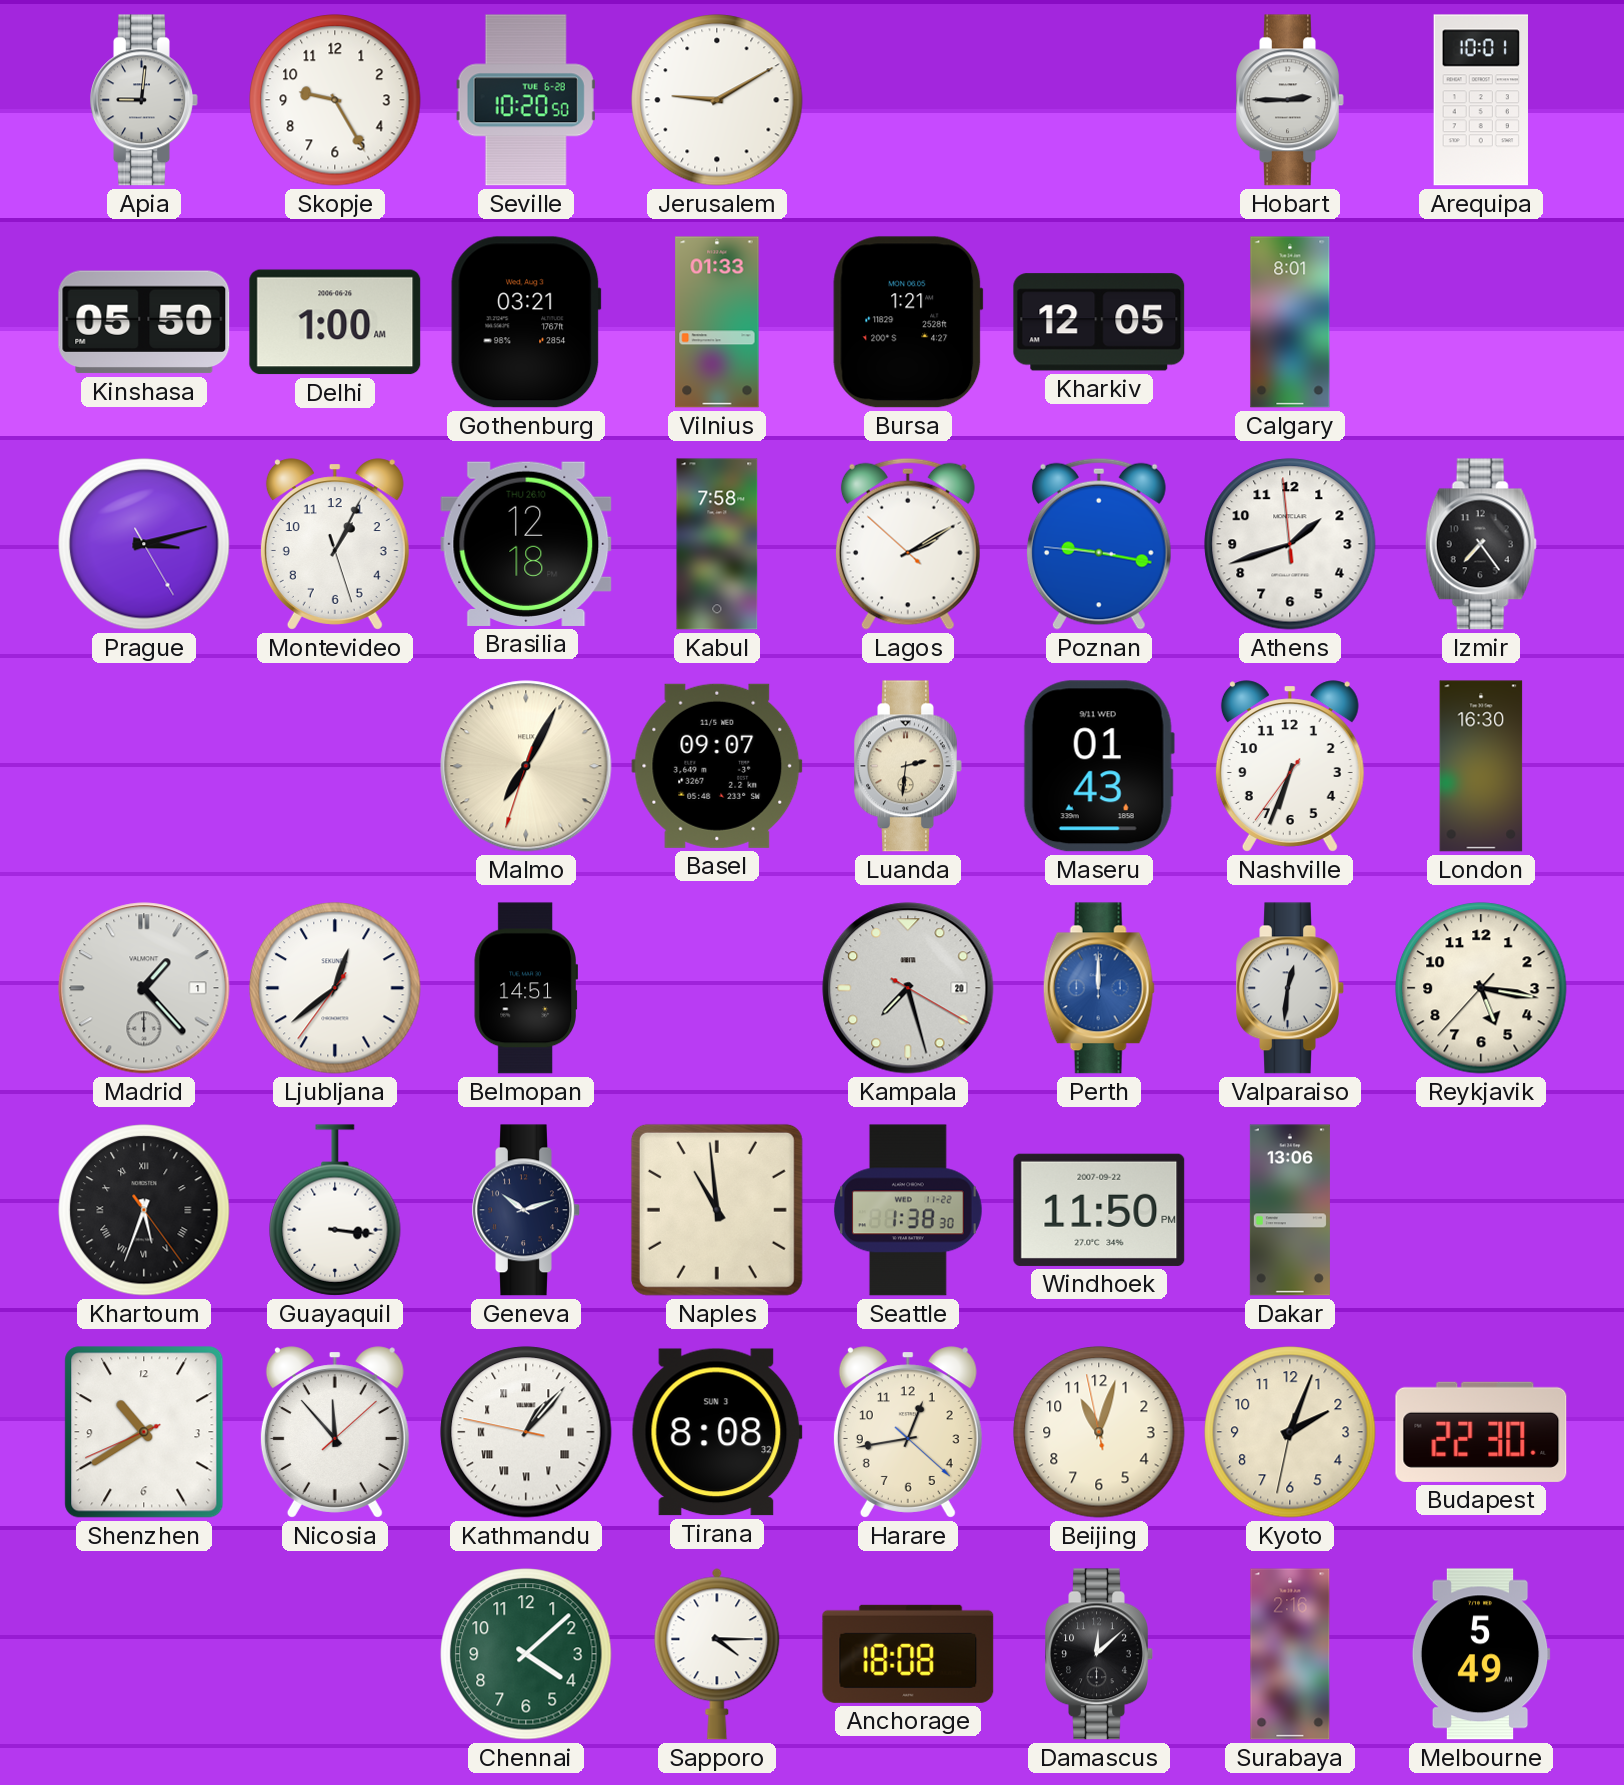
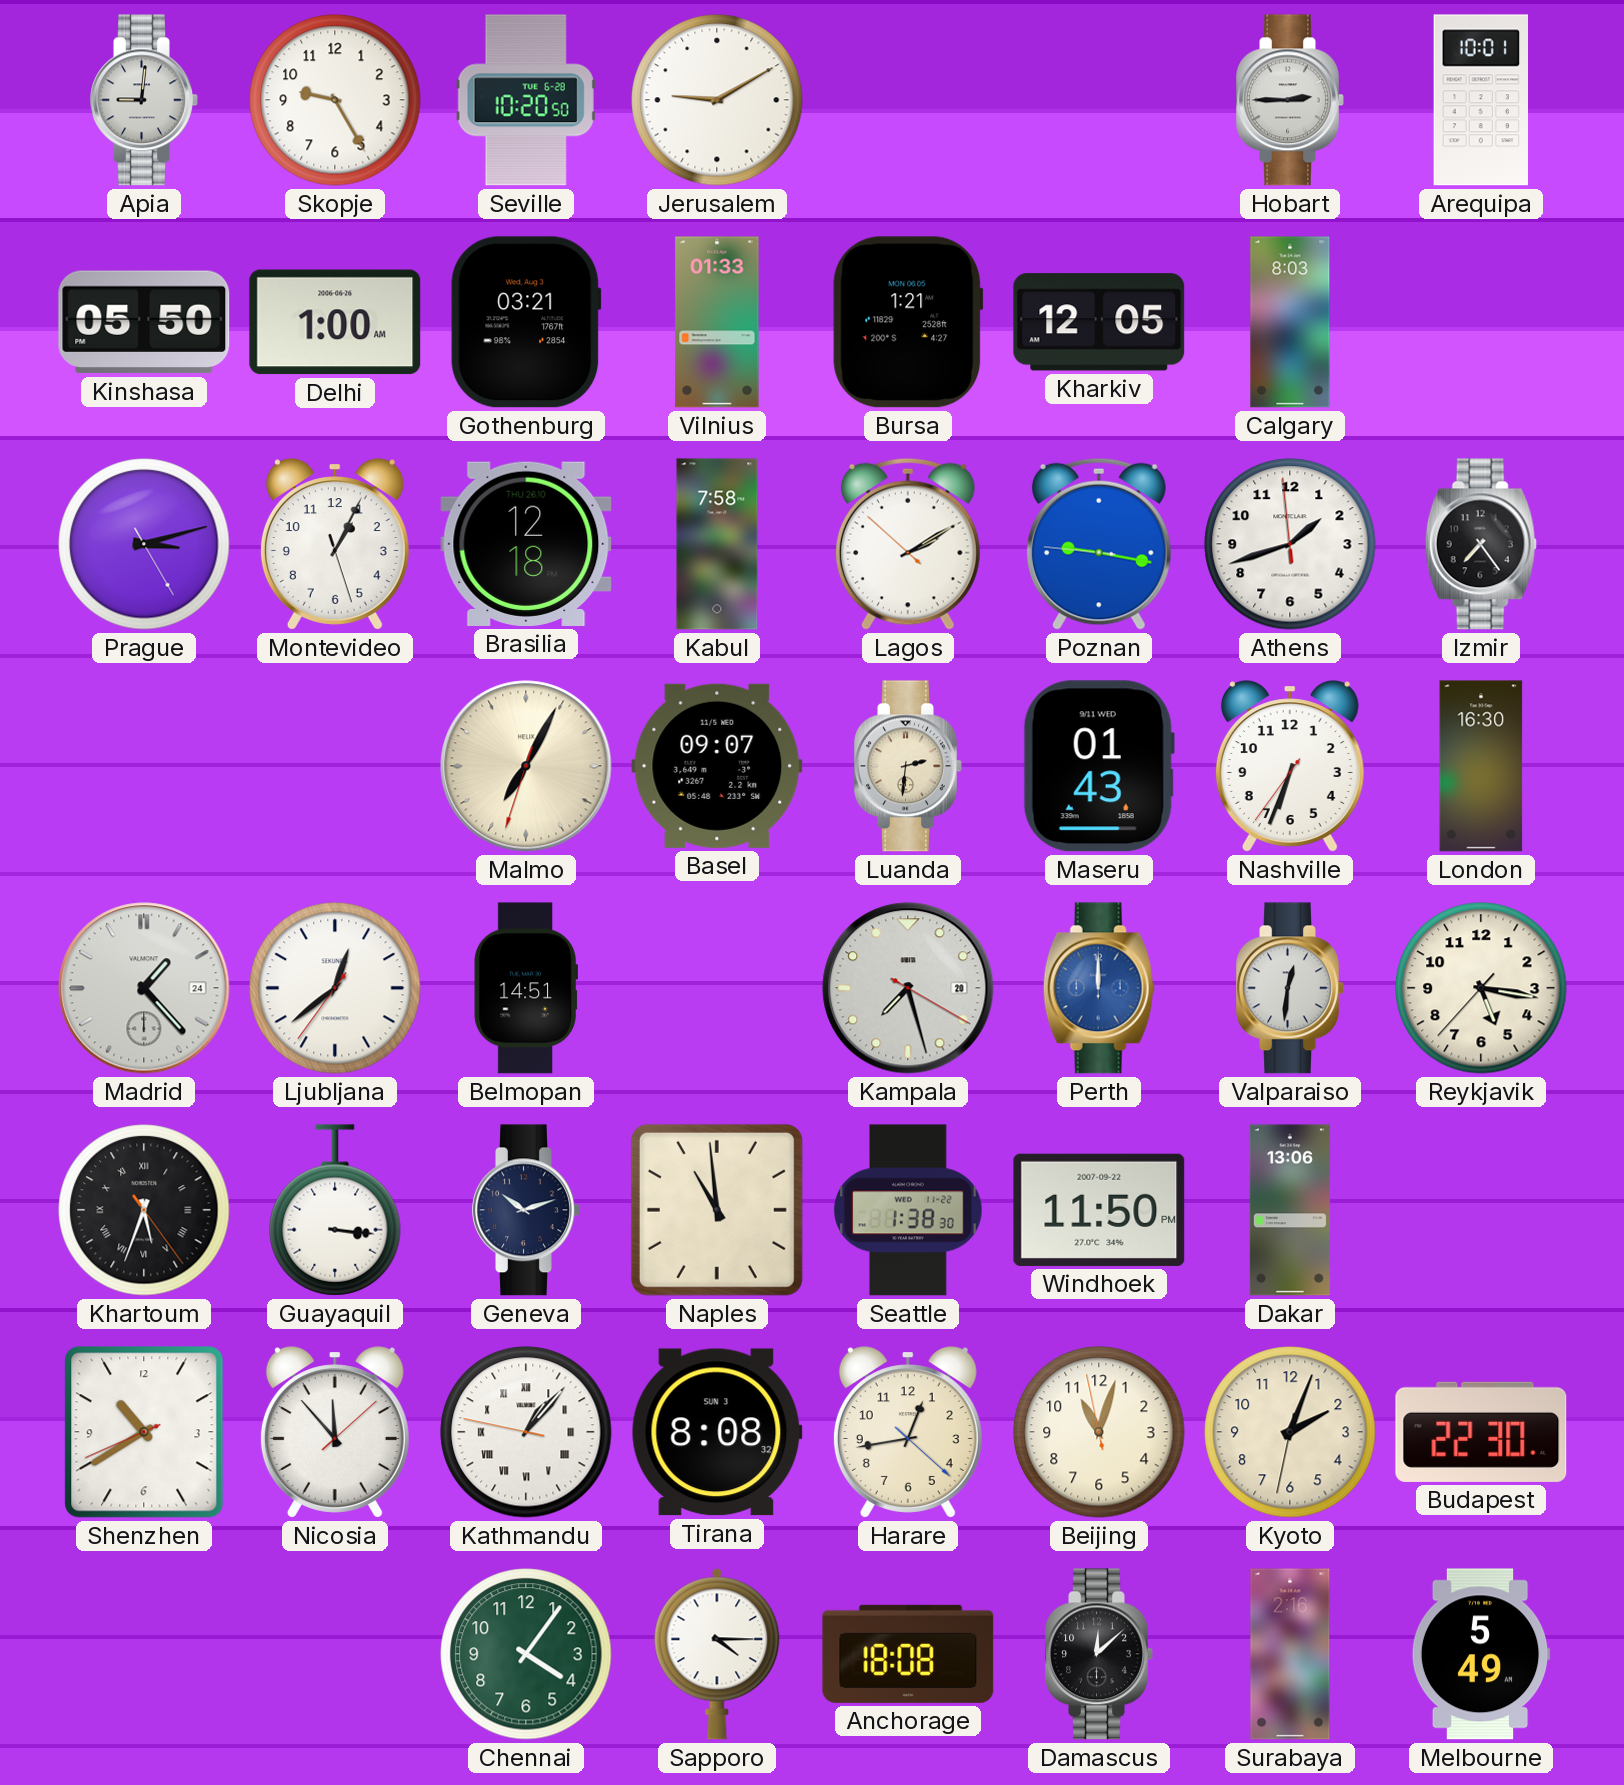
Calgary: 8:01 -> 8:03
Madrid date: 1 -> 24
Chennai: 4:08 -> 4:06
